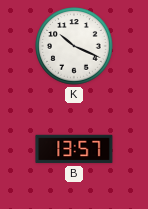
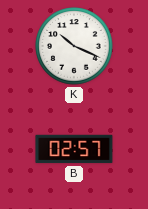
B: 13:57 -> 02:57
